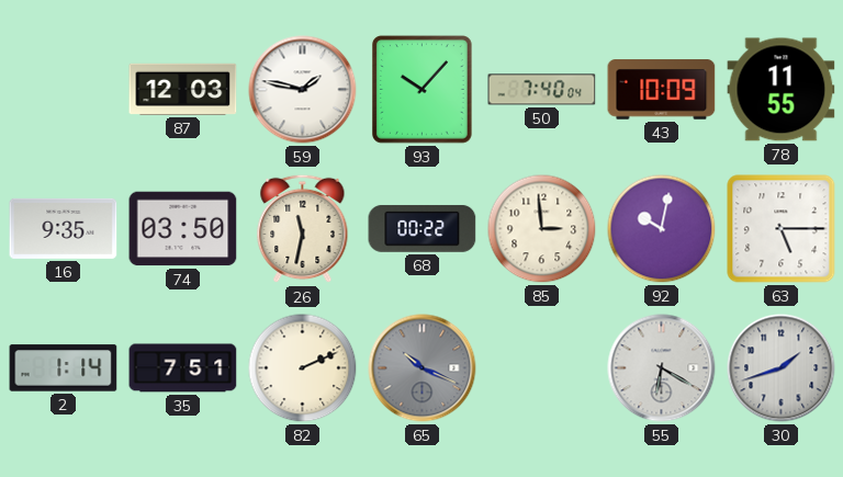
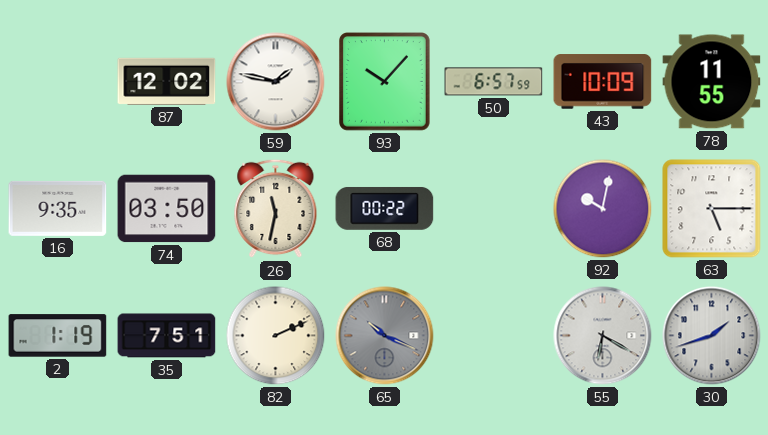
87: 12:03 -> 12:02
50: 7:40 -> 6:57
85: 2:59 -> none
2: 1:14 -> 1:19
